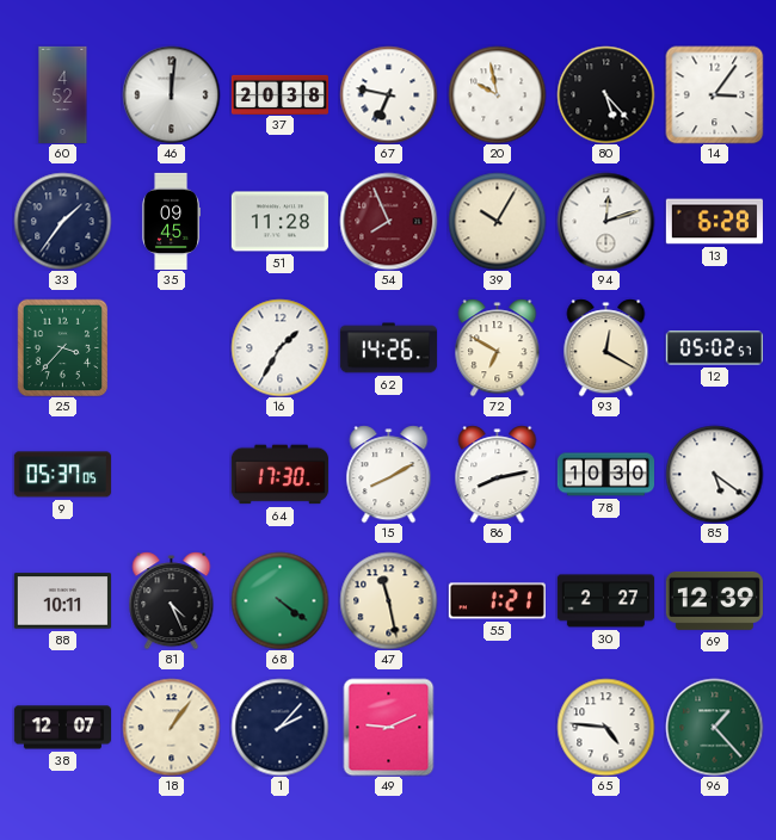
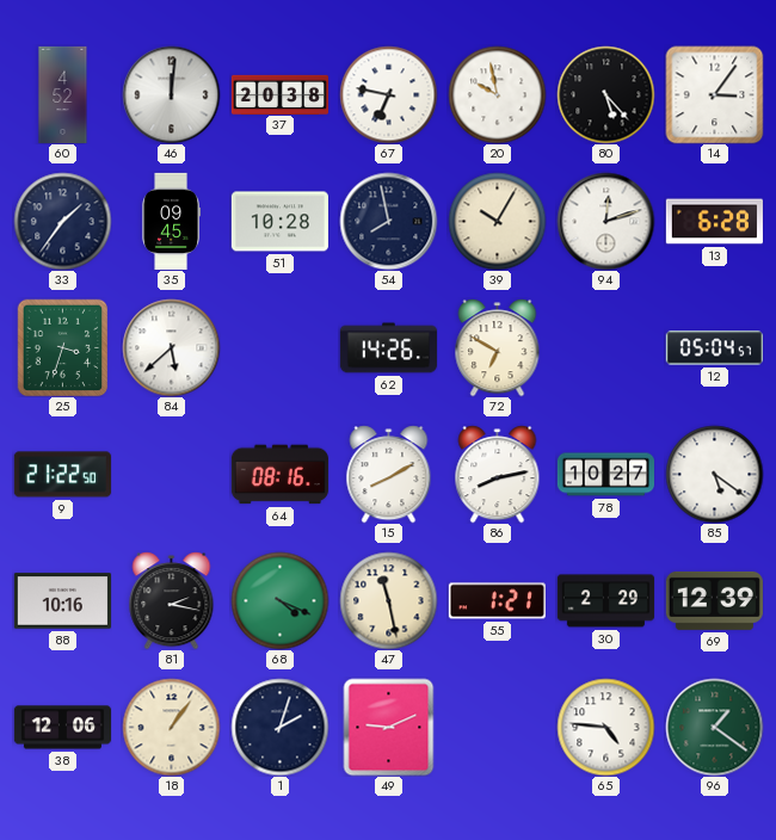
51: 11:28 -> 10:28
54: 7:56 -> 7:58
54 dial: burgundy -> navy
25: 3:37 -> 3:33
84: none -> 5:38
16: 1:35 -> none
93: 12:20 -> none
12: 05:02 -> 05:04
9: 05:37 -> 21:22
64: 17:30 -> 08:16
78: 10:30 -> 10:27
88: 10:11 -> 10:16
81: 4:26 -> 2:17
68: 4:21 -> 4:19
30: 2:27 -> 2:29
38: 12:07 -> 12:06
1: 2:07 -> 2:03
96: 1:23 -> 1:21
